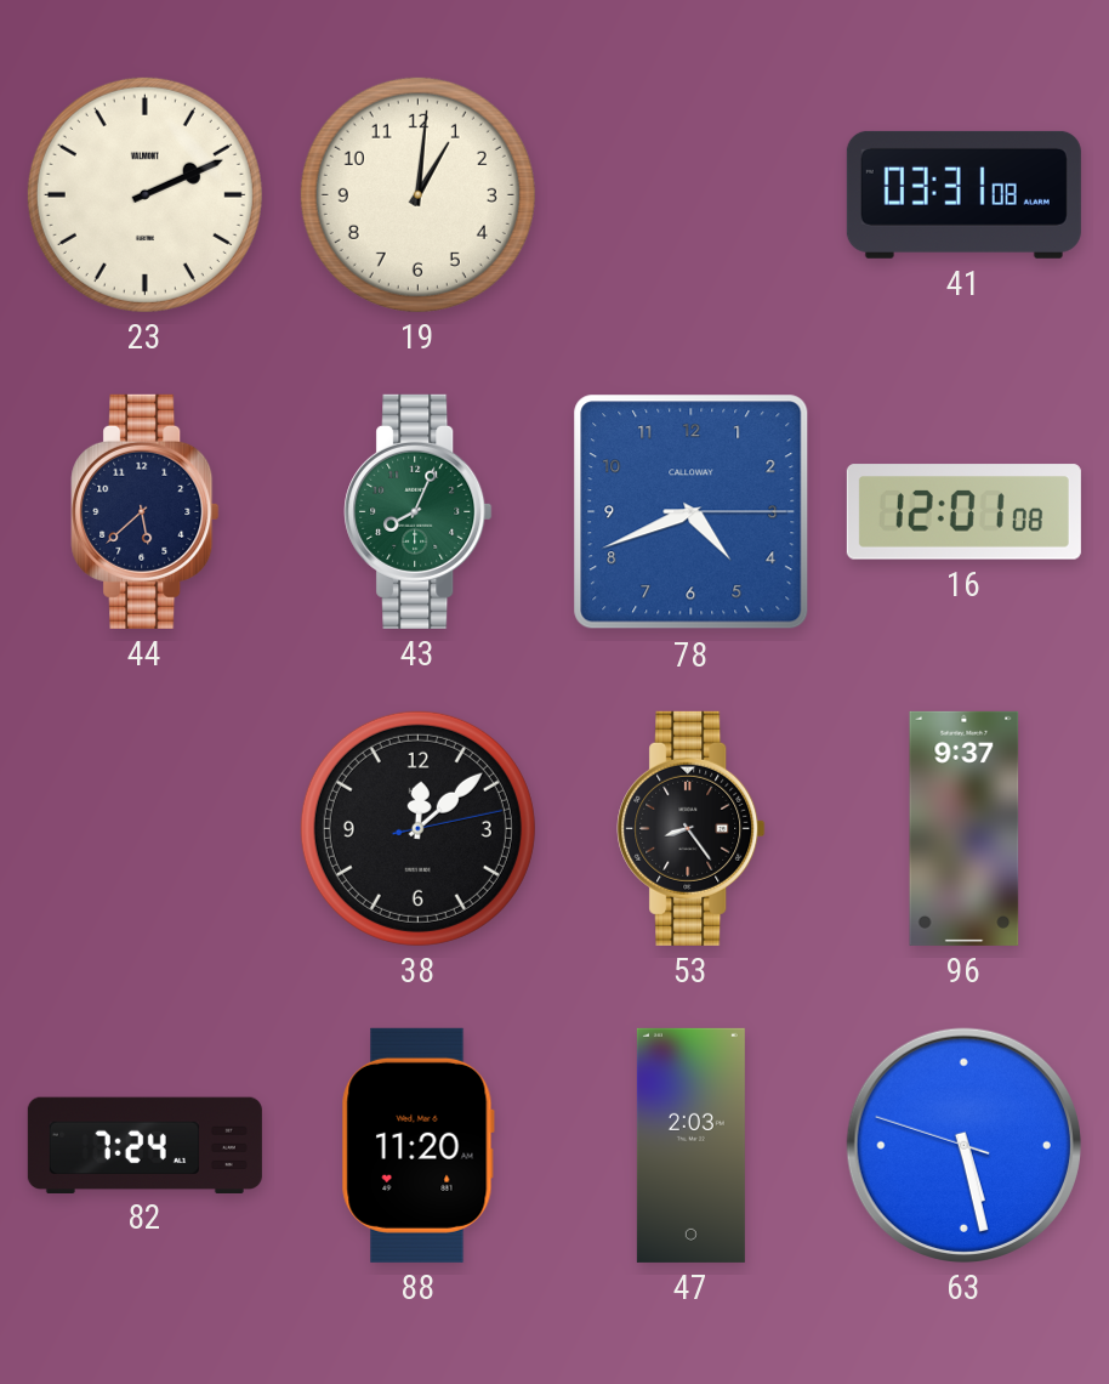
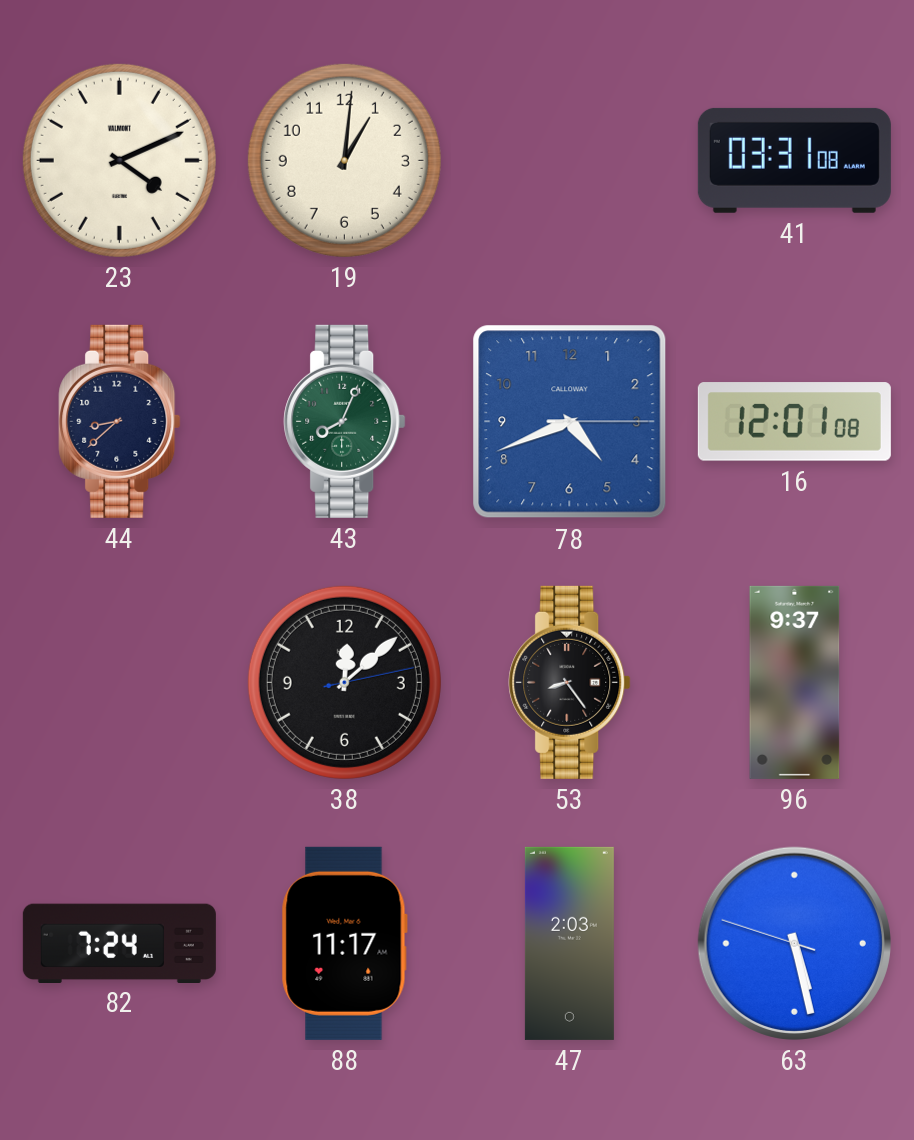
23: 2:11 -> 4:11
44: 5:38 -> 8:38
88: 11:20 -> 11:17
